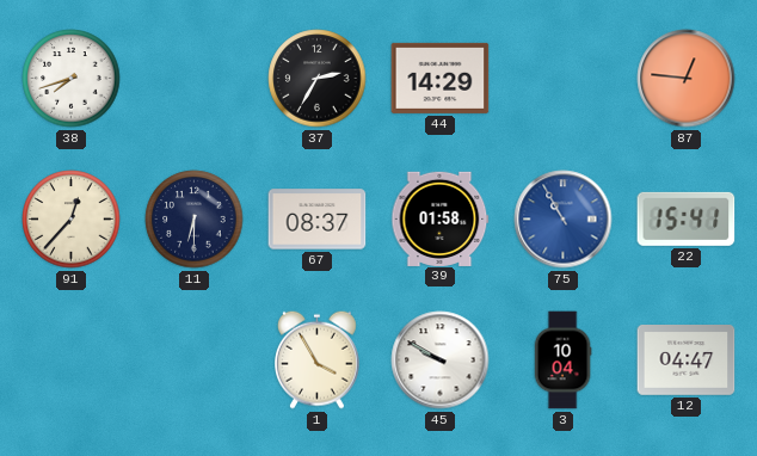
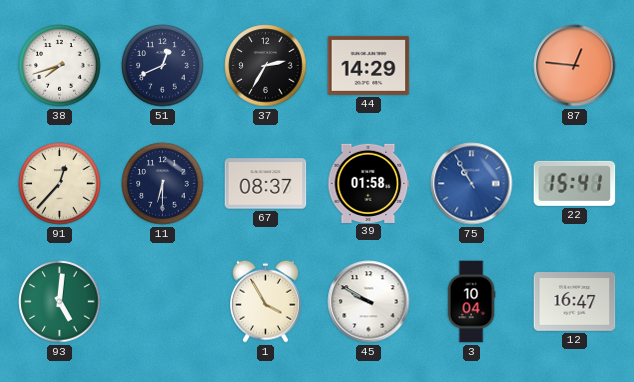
51: none -> 12:41
93: none -> 5:01
12: 04:47 -> 16:47
